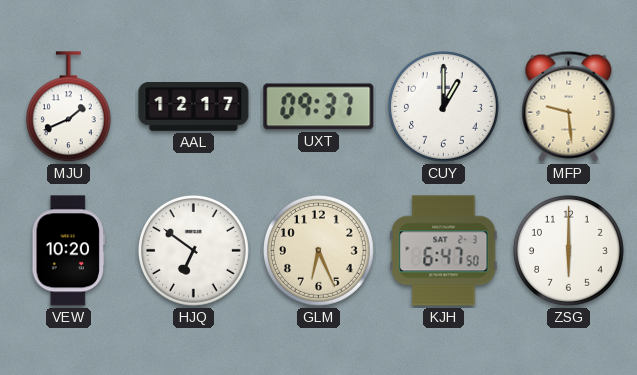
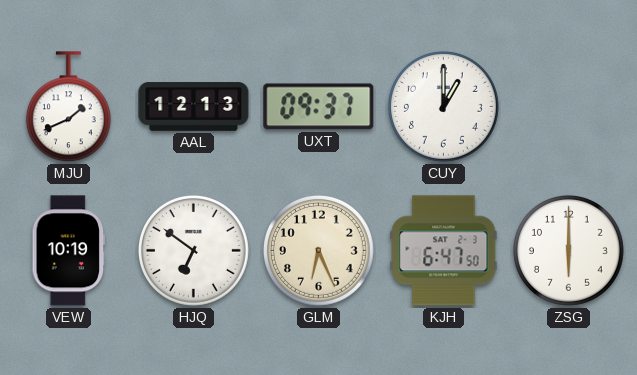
AAL: 12:17 -> 12:13
MFP: 9:29 -> none
VEW: 10:20 -> 10:19
